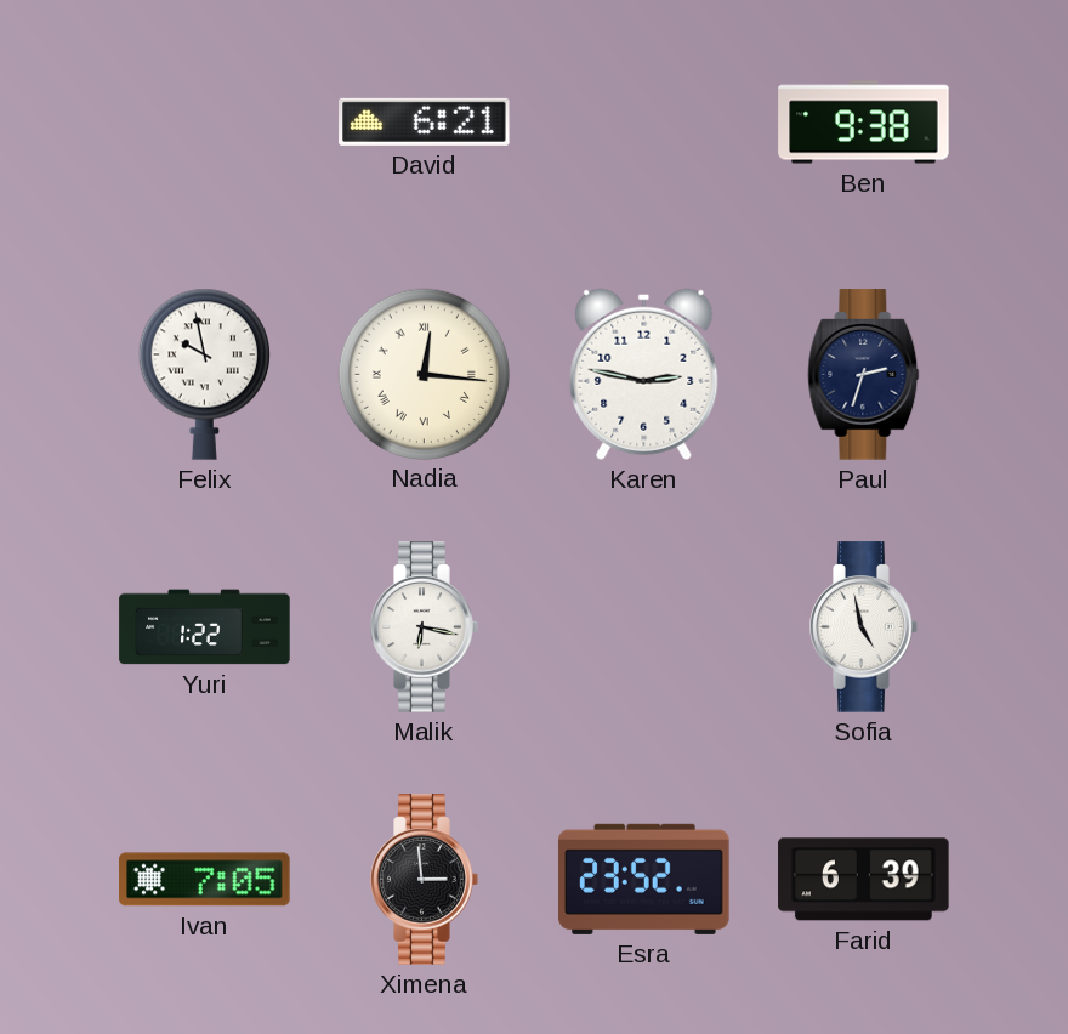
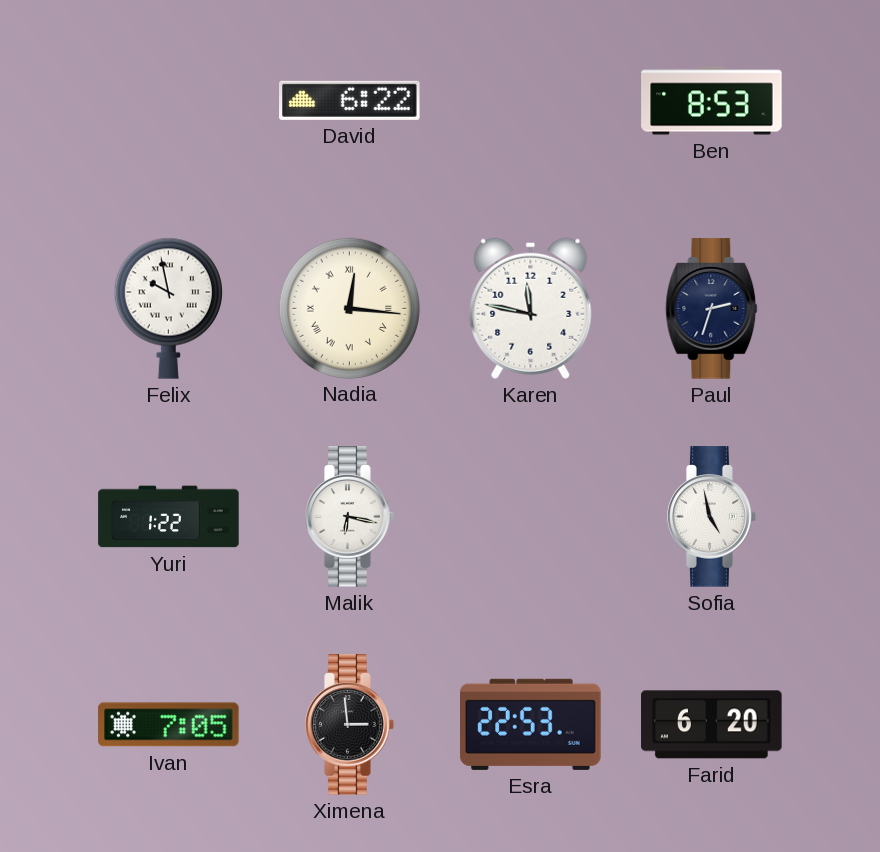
David: 6:21 -> 6:22
Ben: 9:38 -> 8:53
Karen: 2:47 -> 11:47
Esra: 23:52 -> 22:53
Farid: 6:39 -> 6:20
